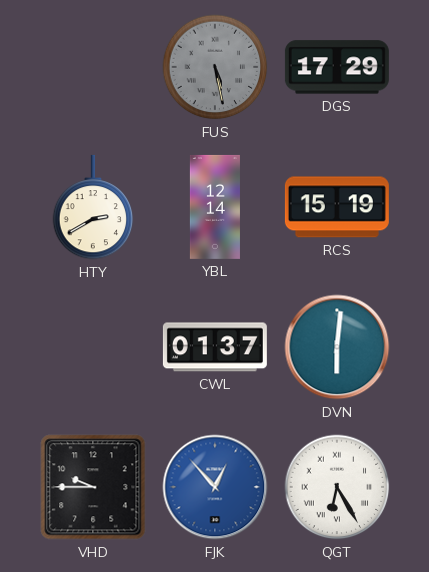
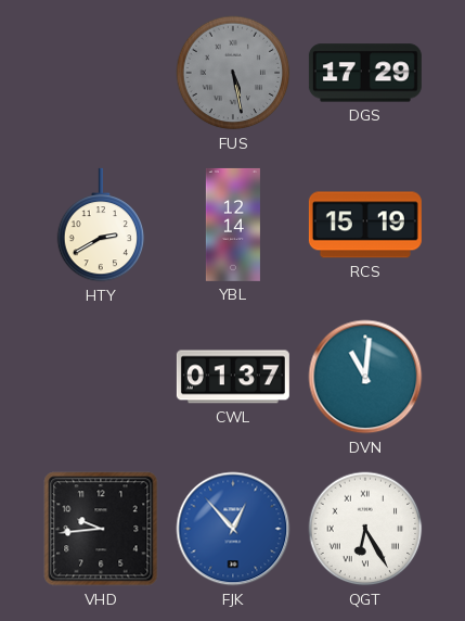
DVN: 6:01 -> 11:01
VHD: 9:45 -> 9:44
